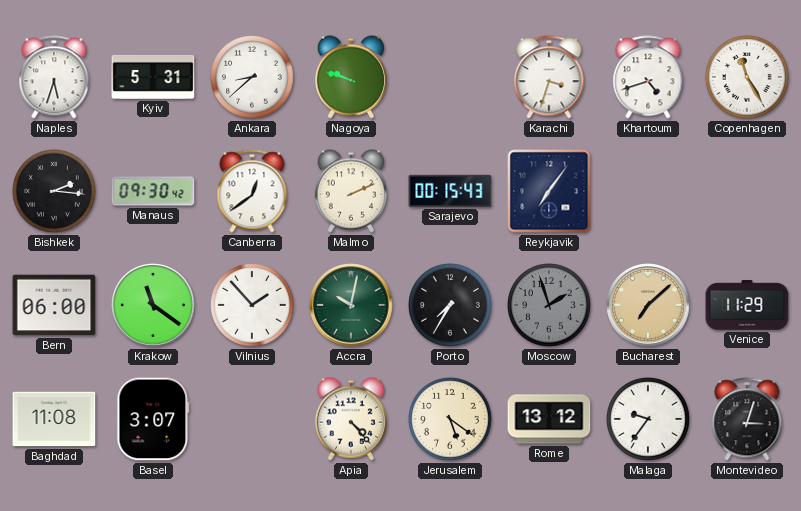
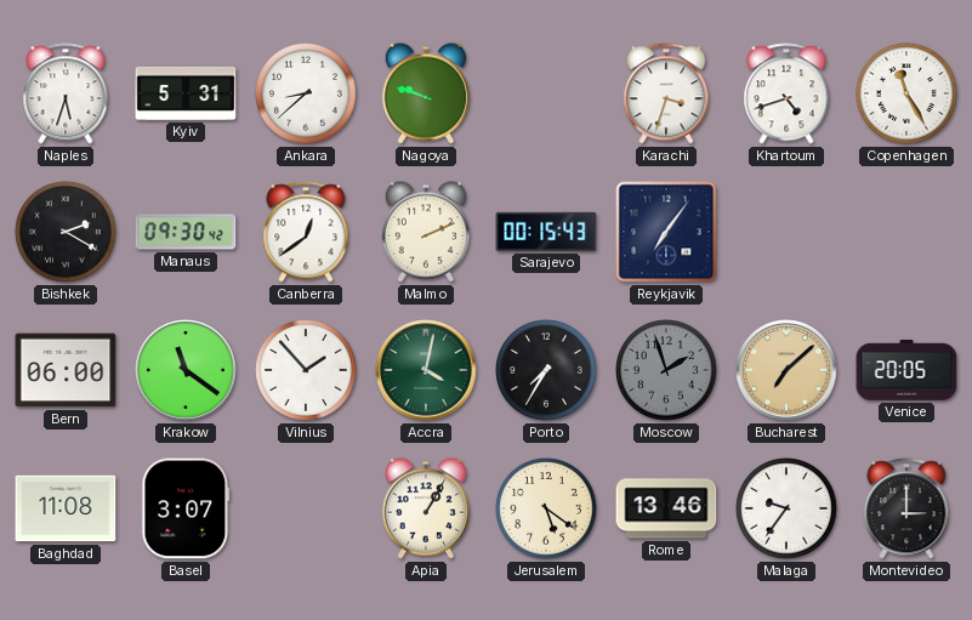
Bishkek: 2:16 -> 2:20
Accra: 10:02 -> 4:02
Venice: 11:29 -> 20:05
Apia: 4:23 -> 1:05
Rome: 13:12 -> 13:46
Montevideo: 3:03 -> 3:00
